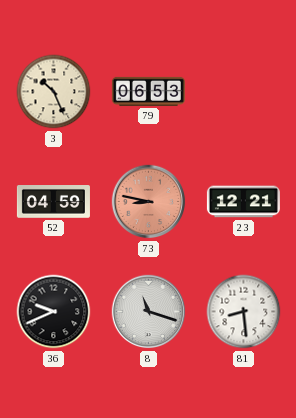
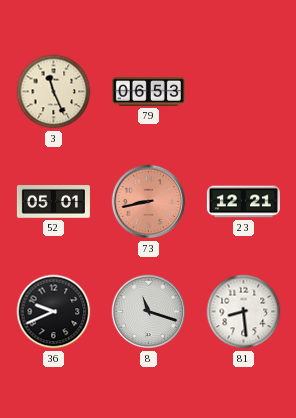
3: 10:26 -> 11:26
52: 04:59 -> 05:01
73: 8:47 -> 8:43
